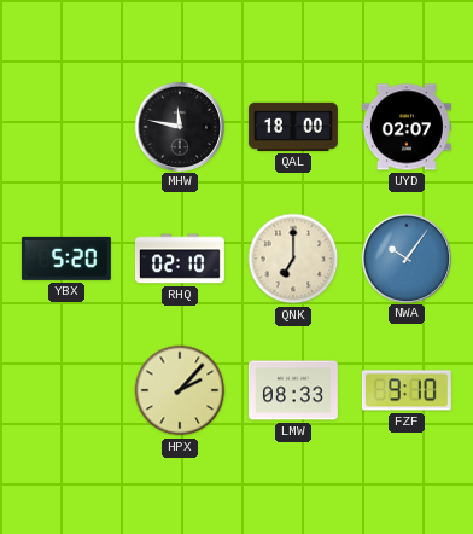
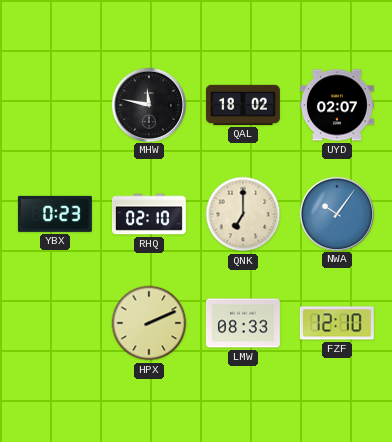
QAL: 18:00 -> 18:02
YBX: 5:20 -> 0:23
HPX: 2:07 -> 2:11
FZF: 9:10 -> 12:10
